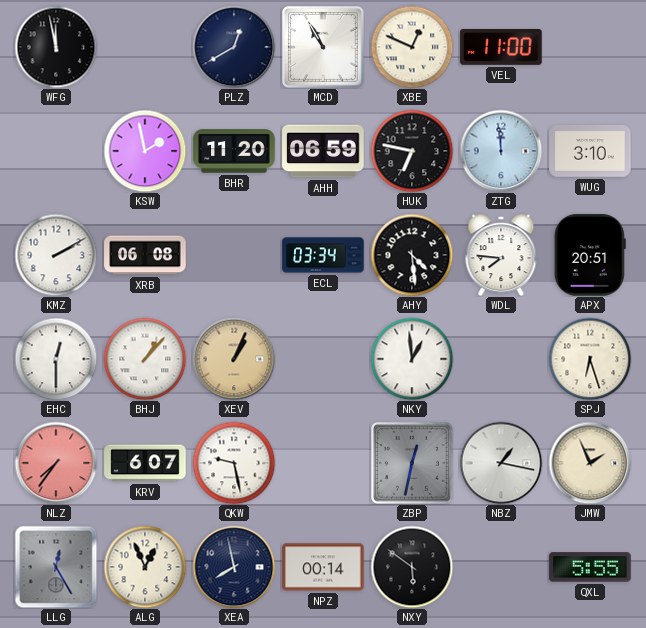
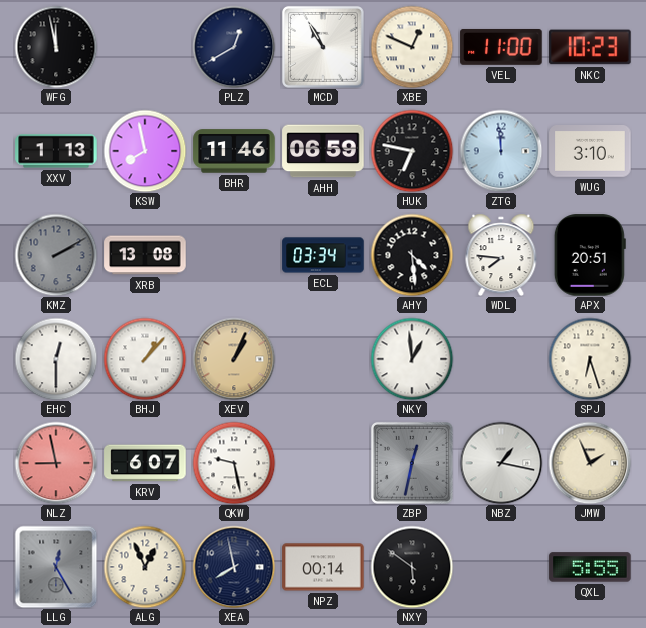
NKC: none -> 10:23
XXV: none -> 1:13
KSW: 1:58 -> 7:58
BHR: 11:20 -> 11:46
KMZ dial: white -> grey
XRB: 06:08 -> 13:08
NLZ: 7:36 -> 8:58
